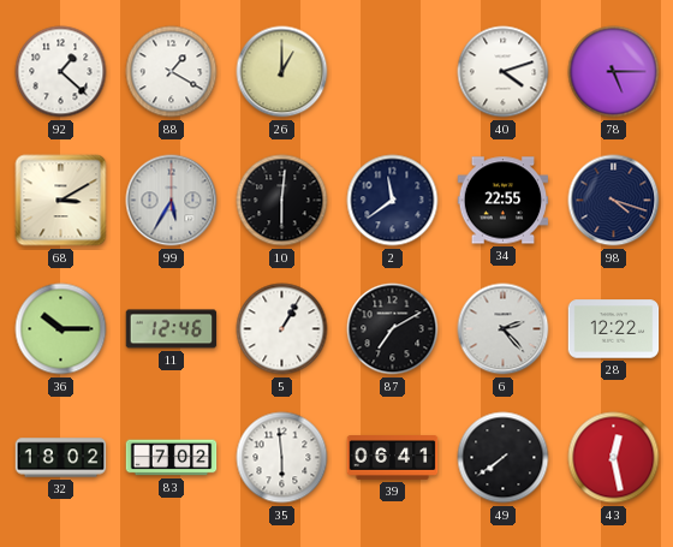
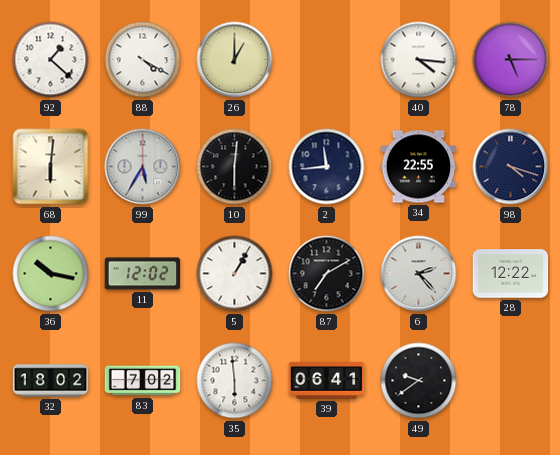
88: 1:20 -> 4:20
40: 4:12 -> 4:16
68: 3:10 -> 6:01
2: 11:39 -> 11:44
36: 10:15 -> 10:17
11: 12:46 -> 12:02
49: 7:39 -> 9:39
43: 12:28 -> none
